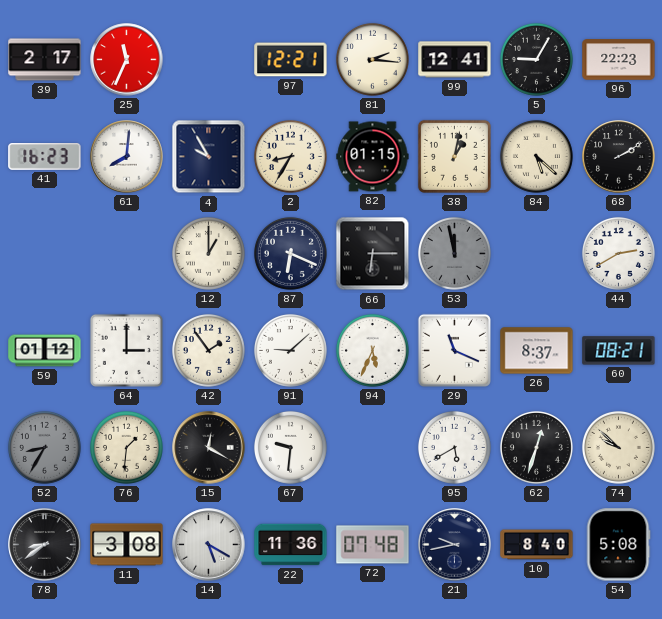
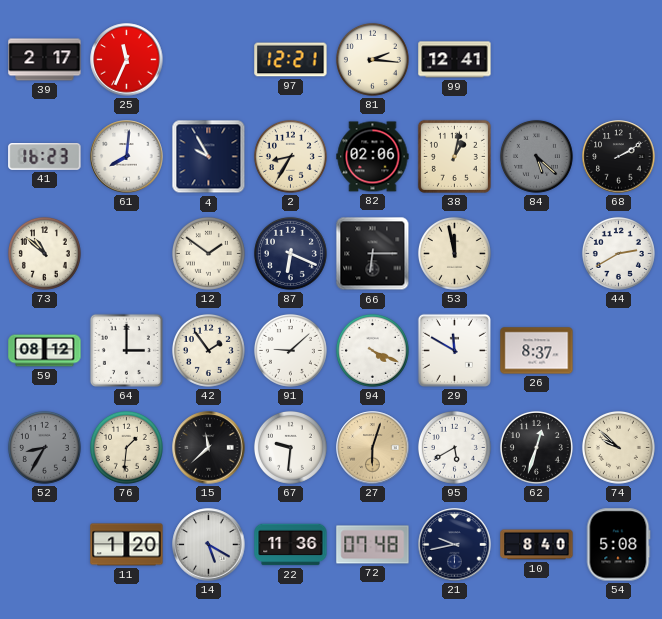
5: 9:05 -> none
96: 22:23 -> none
82: 01:15 -> 02:06
84 dial: cream -> grey
73: none -> 10:52
12: 1:00 -> 1:51
53 dial: grey -> cream
59: 01:12 -> 08:12
94: 5:34 -> 4:19
29: 11:19 -> 11:50
60: 08:21 -> none
15: 12:20 -> 11:38
27: none -> 6:03
78: 8:39 -> none
11: 3:08 -> 1:20
